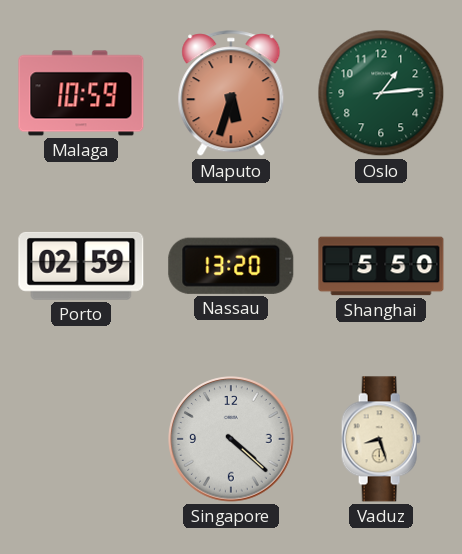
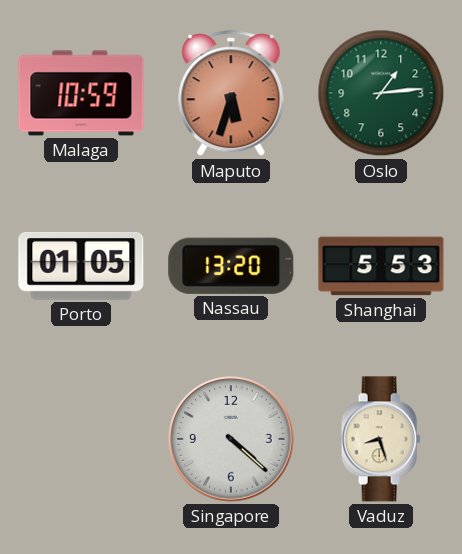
Porto: 02:59 -> 01:05
Shanghai: 5:50 -> 5:53
